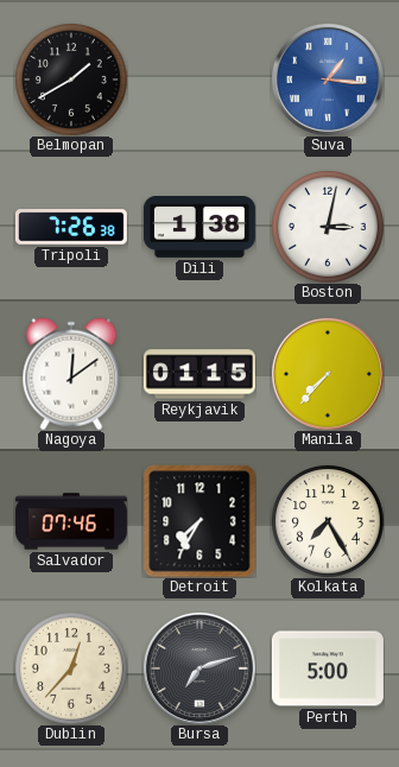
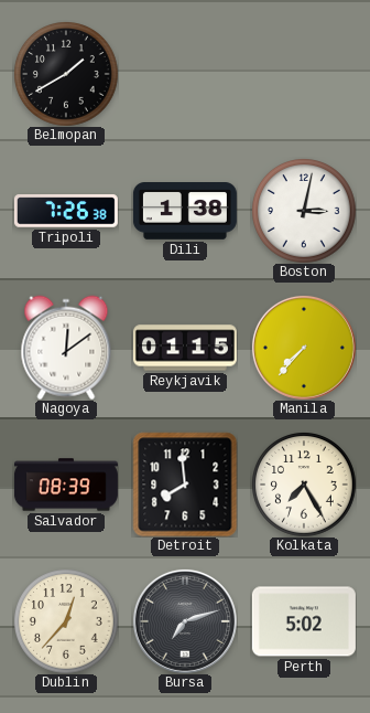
Suva: 1:16 -> none
Salvador: 07:46 -> 08:39
Detroit: 7:35 -> 7:59
Perth: 5:00 -> 5:02
